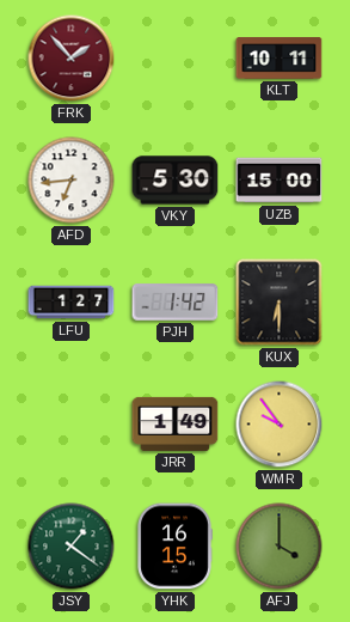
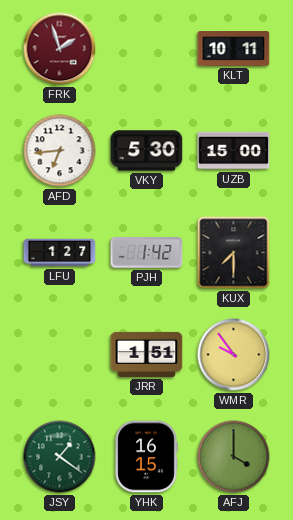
FRK: 1:53 -> 1:57
KUX: 6:30 -> 7:30
JRR: 1:49 -> 1:51
